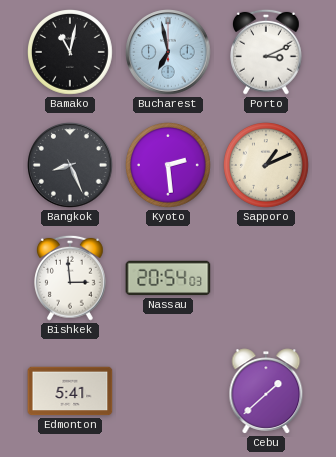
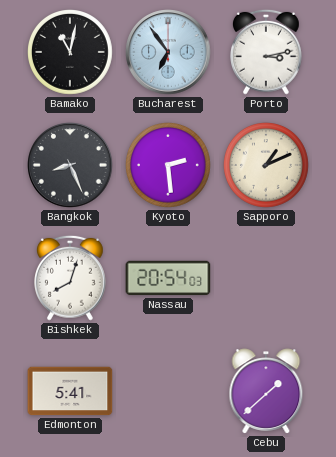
Bucharest: 6:58 -> 6:54
Porto: 3:11 -> 3:13
Bishkek: 2:59 -> 8:03
